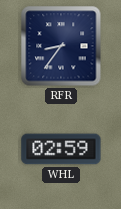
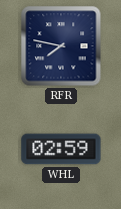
RFR: 8:36 -> 7:47
